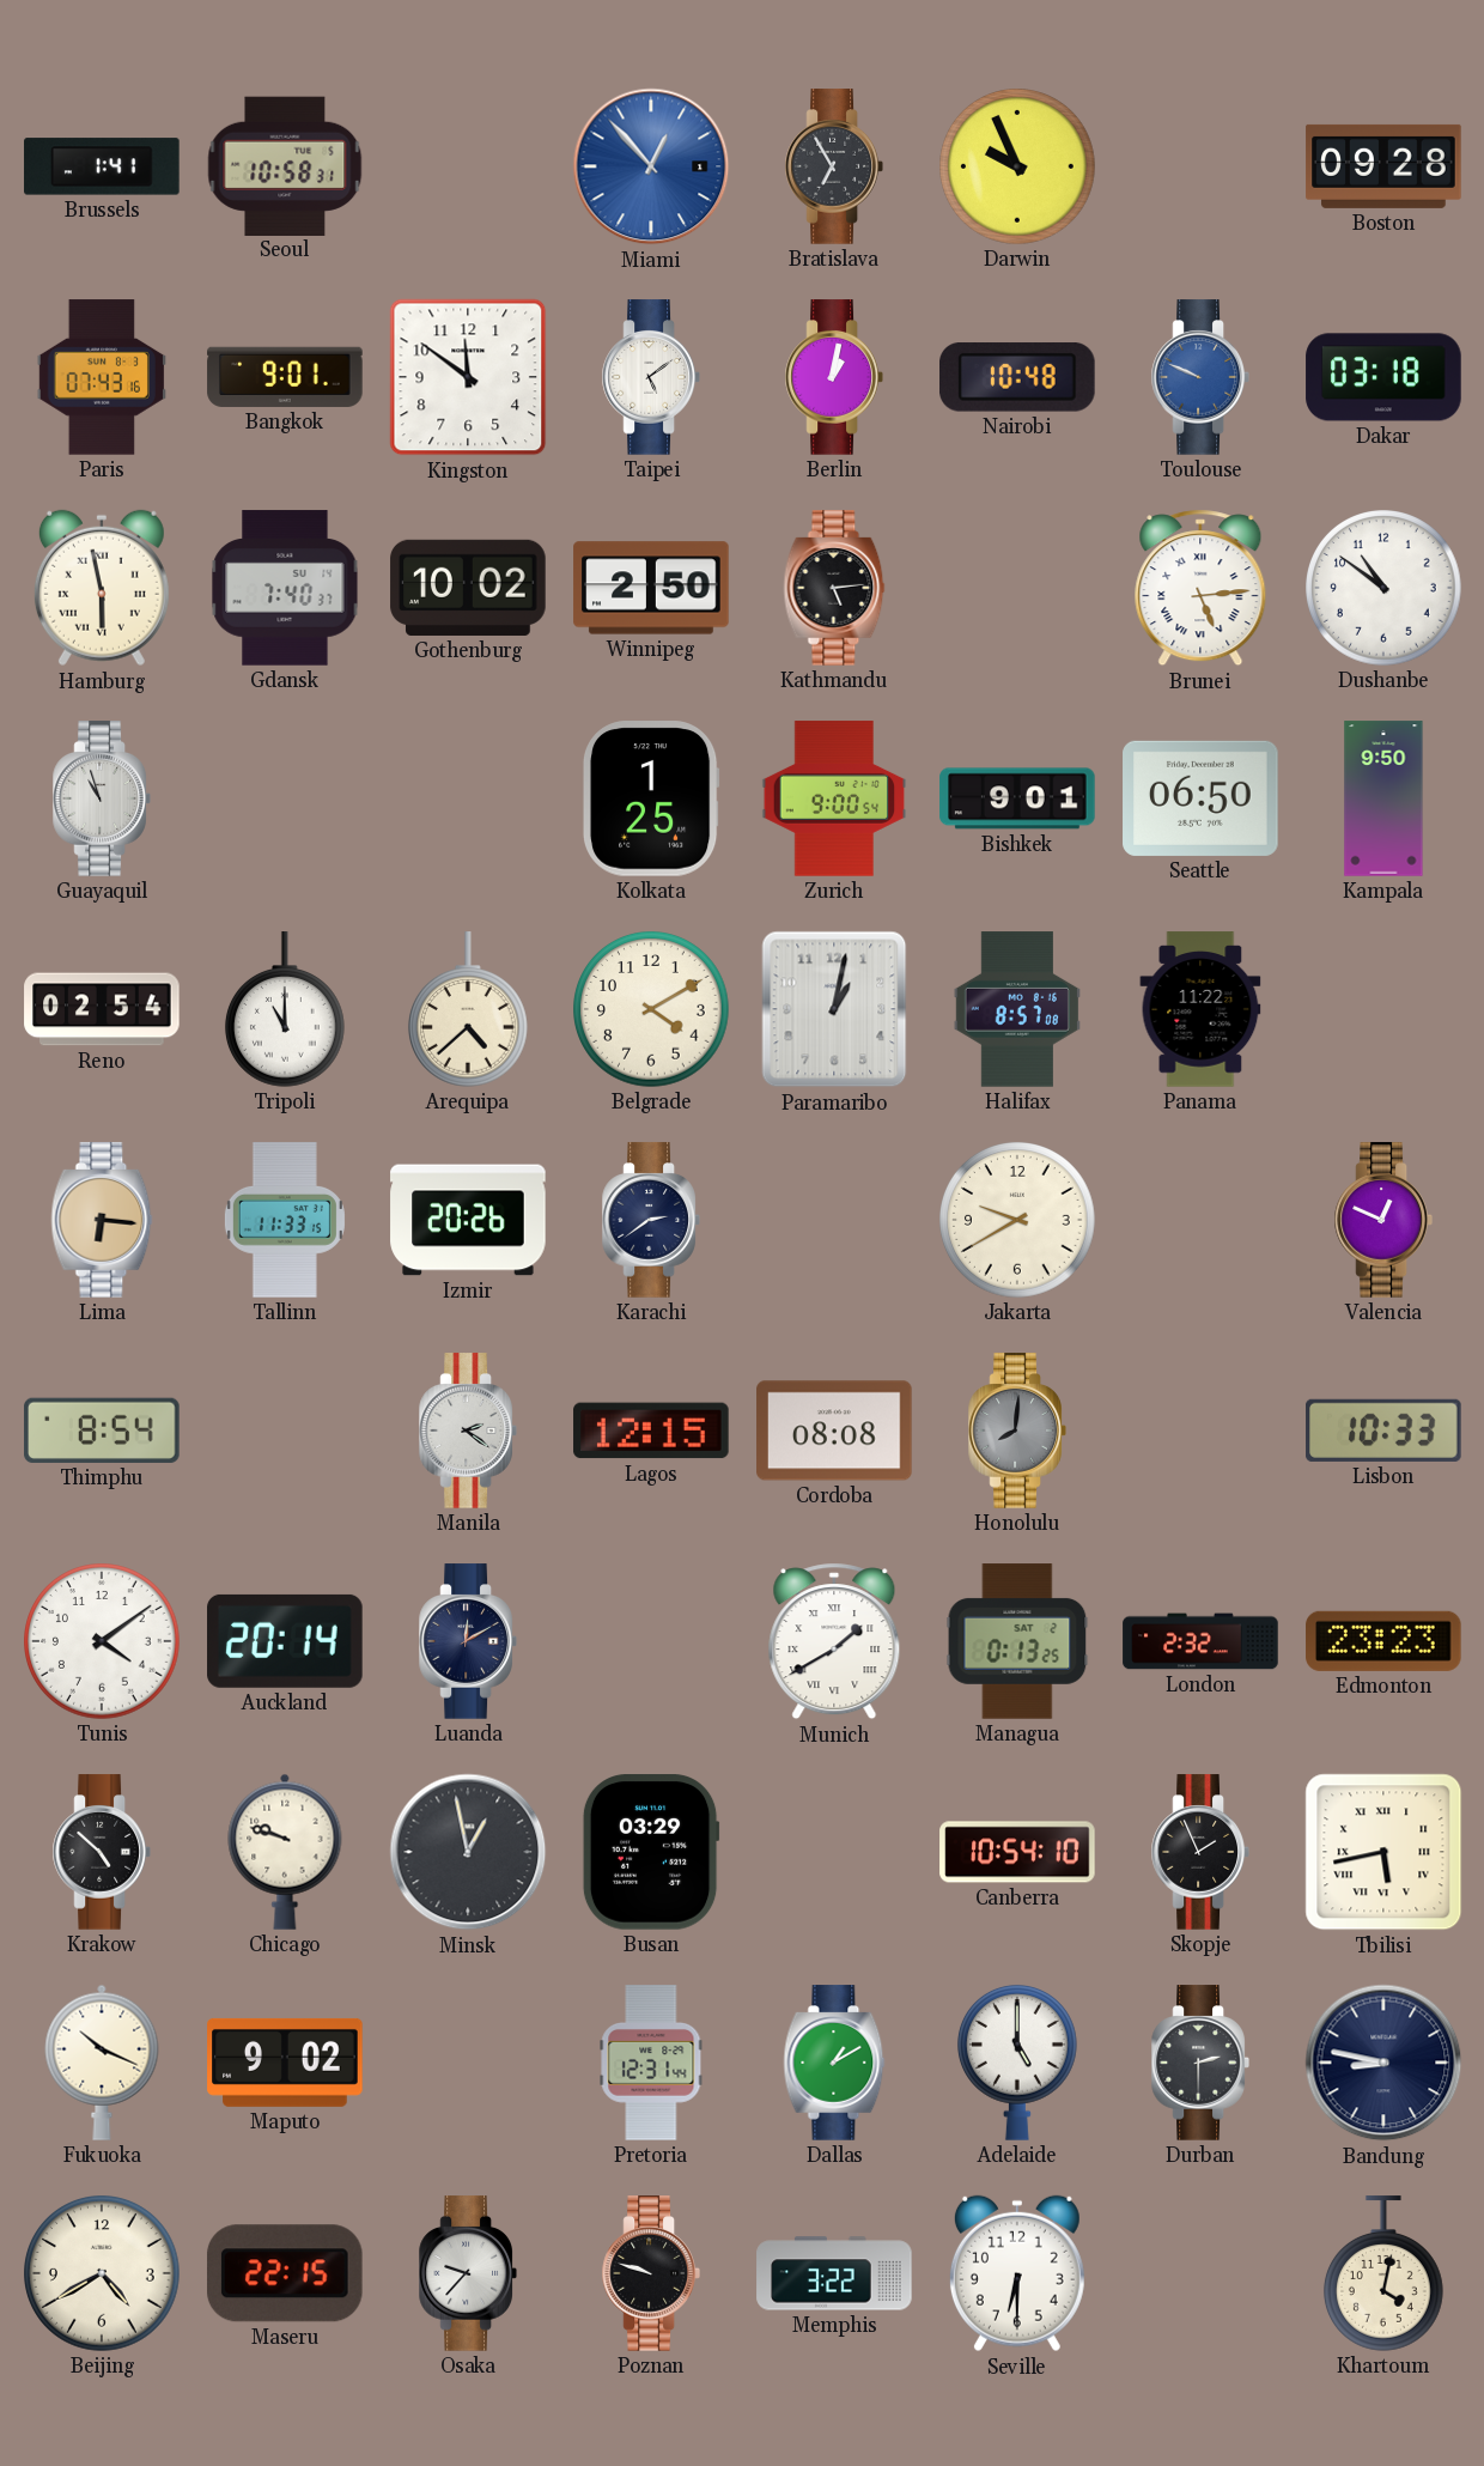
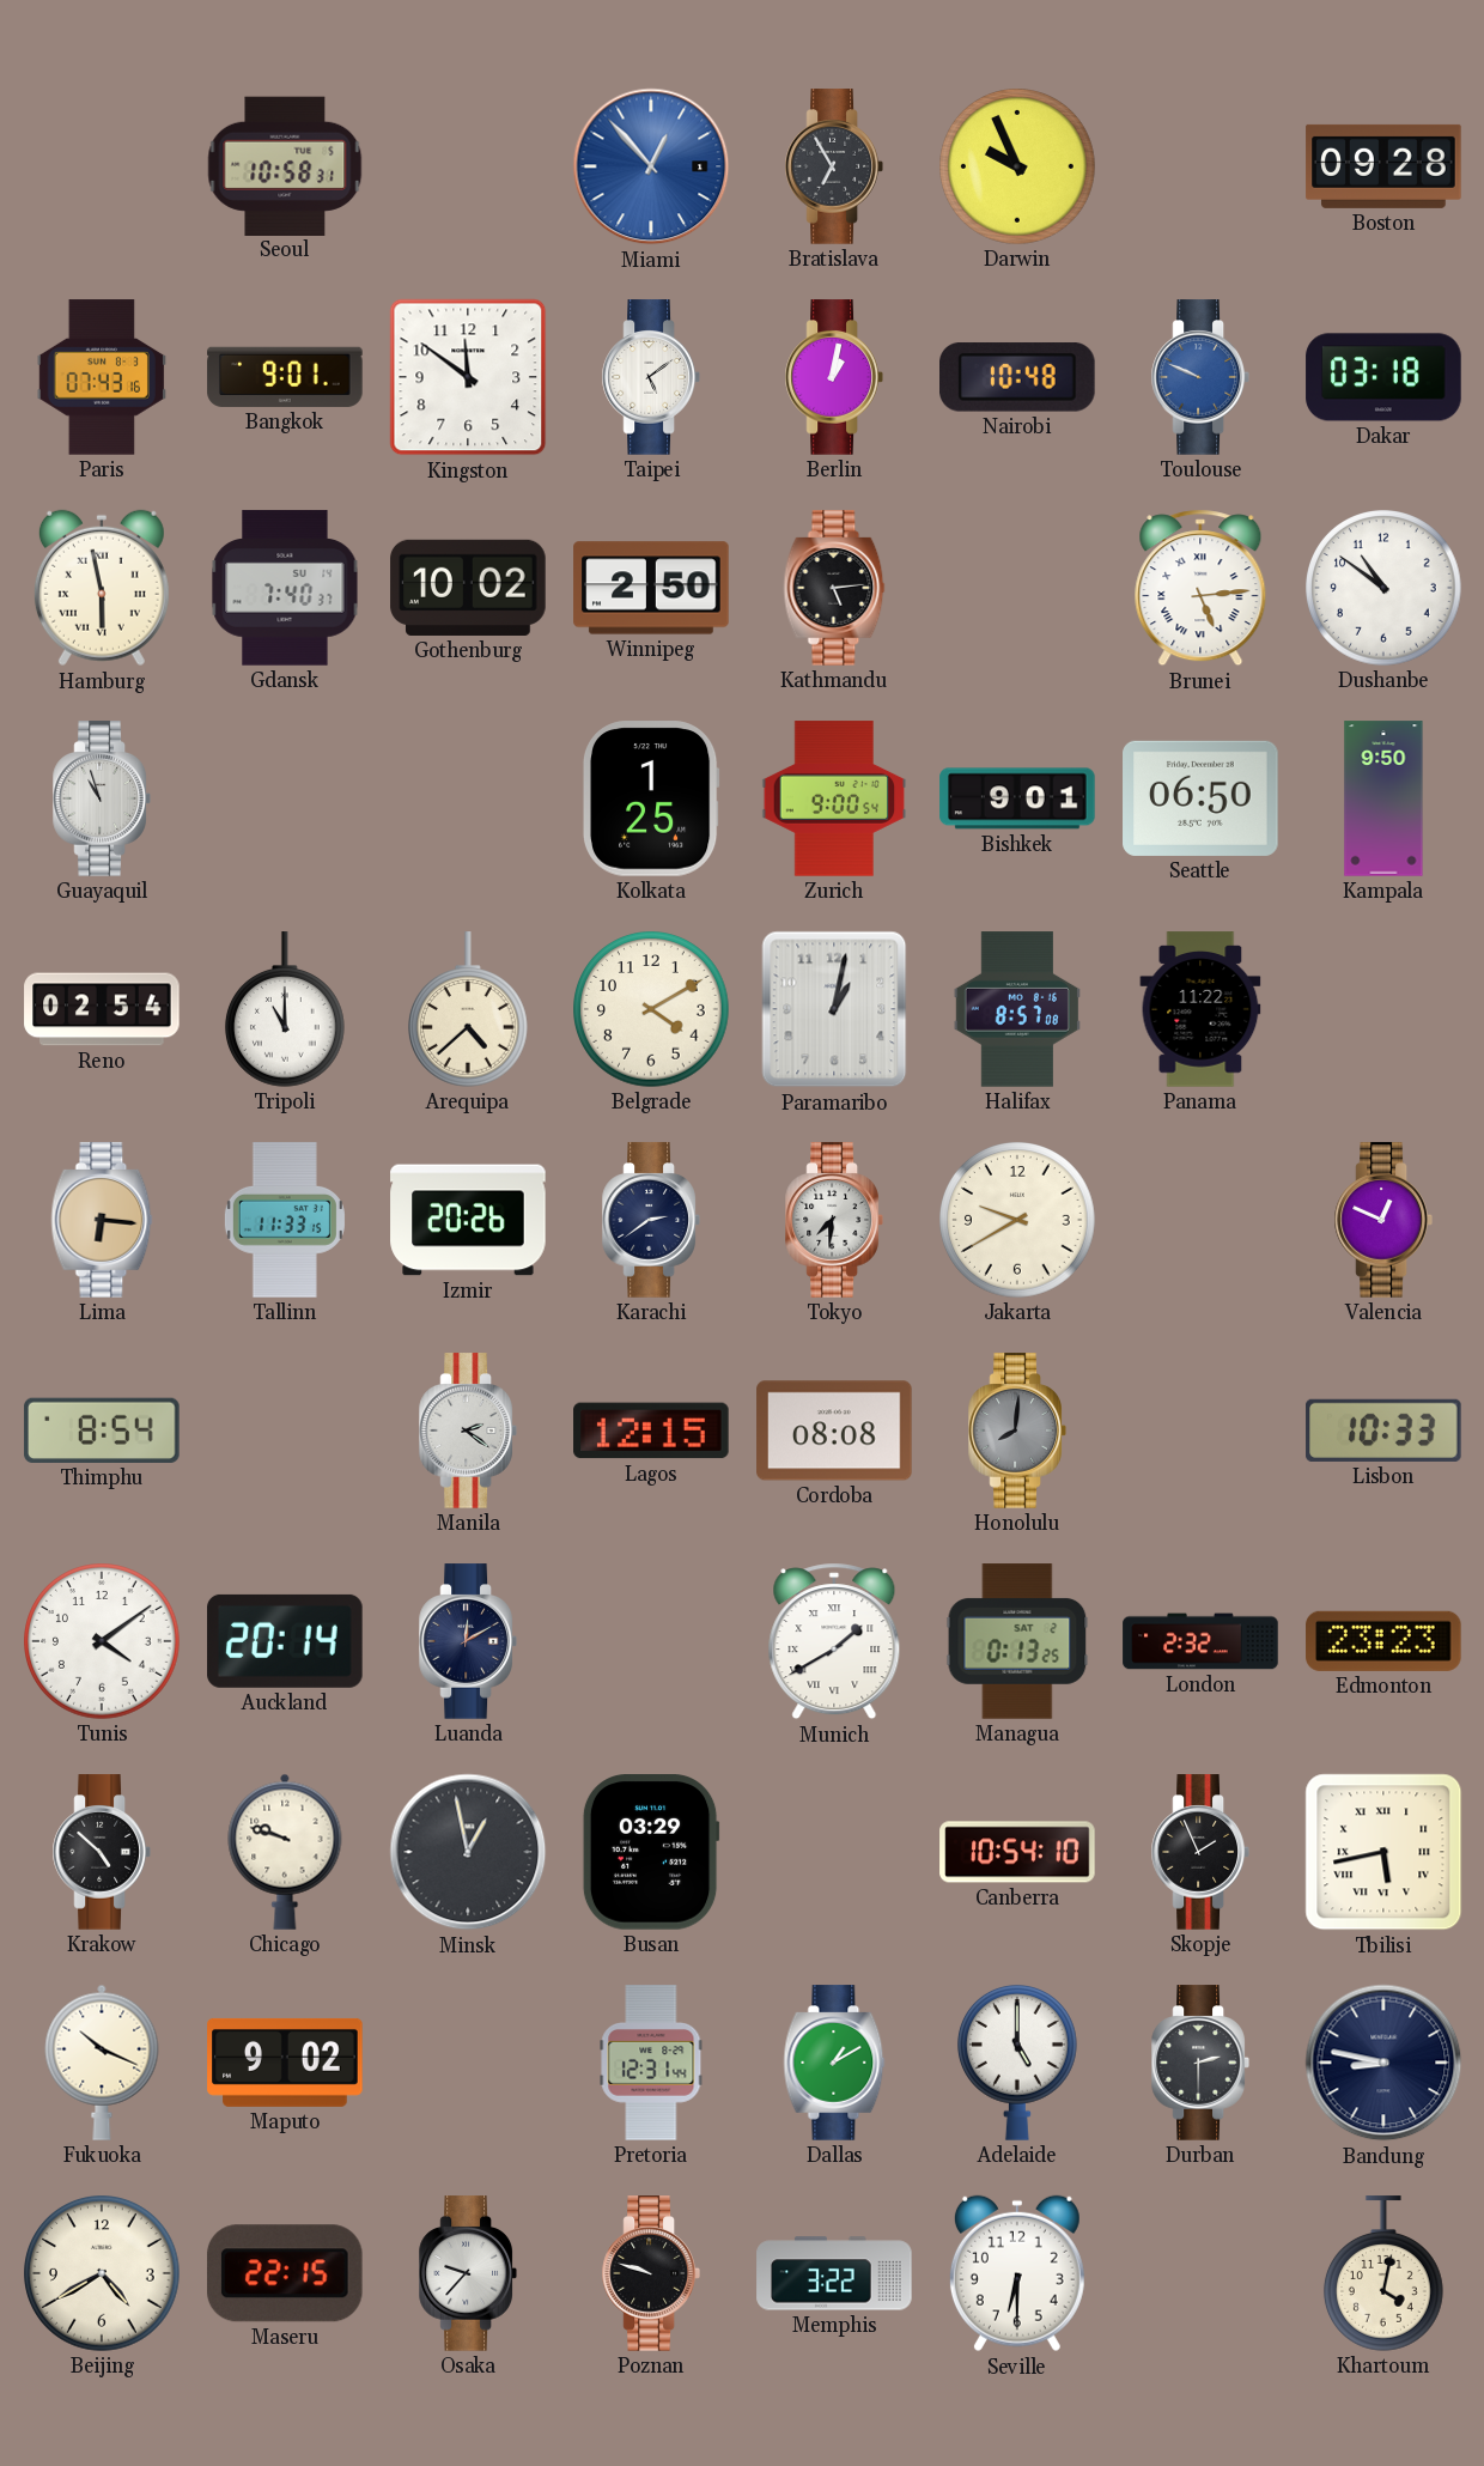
Brussels: 1:41 -> none
Tokyo: none -> 7:31
